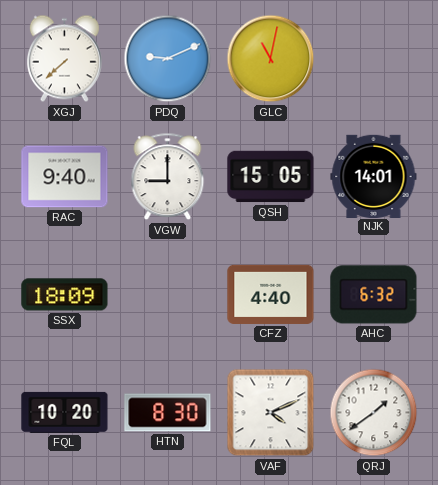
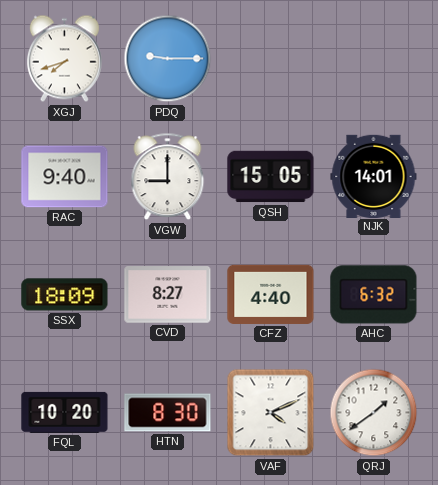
XGJ: 7:38 -> 7:42
PDQ: 9:11 -> 9:15
GLC: 11:02 -> none
CVD: none -> 8:27
